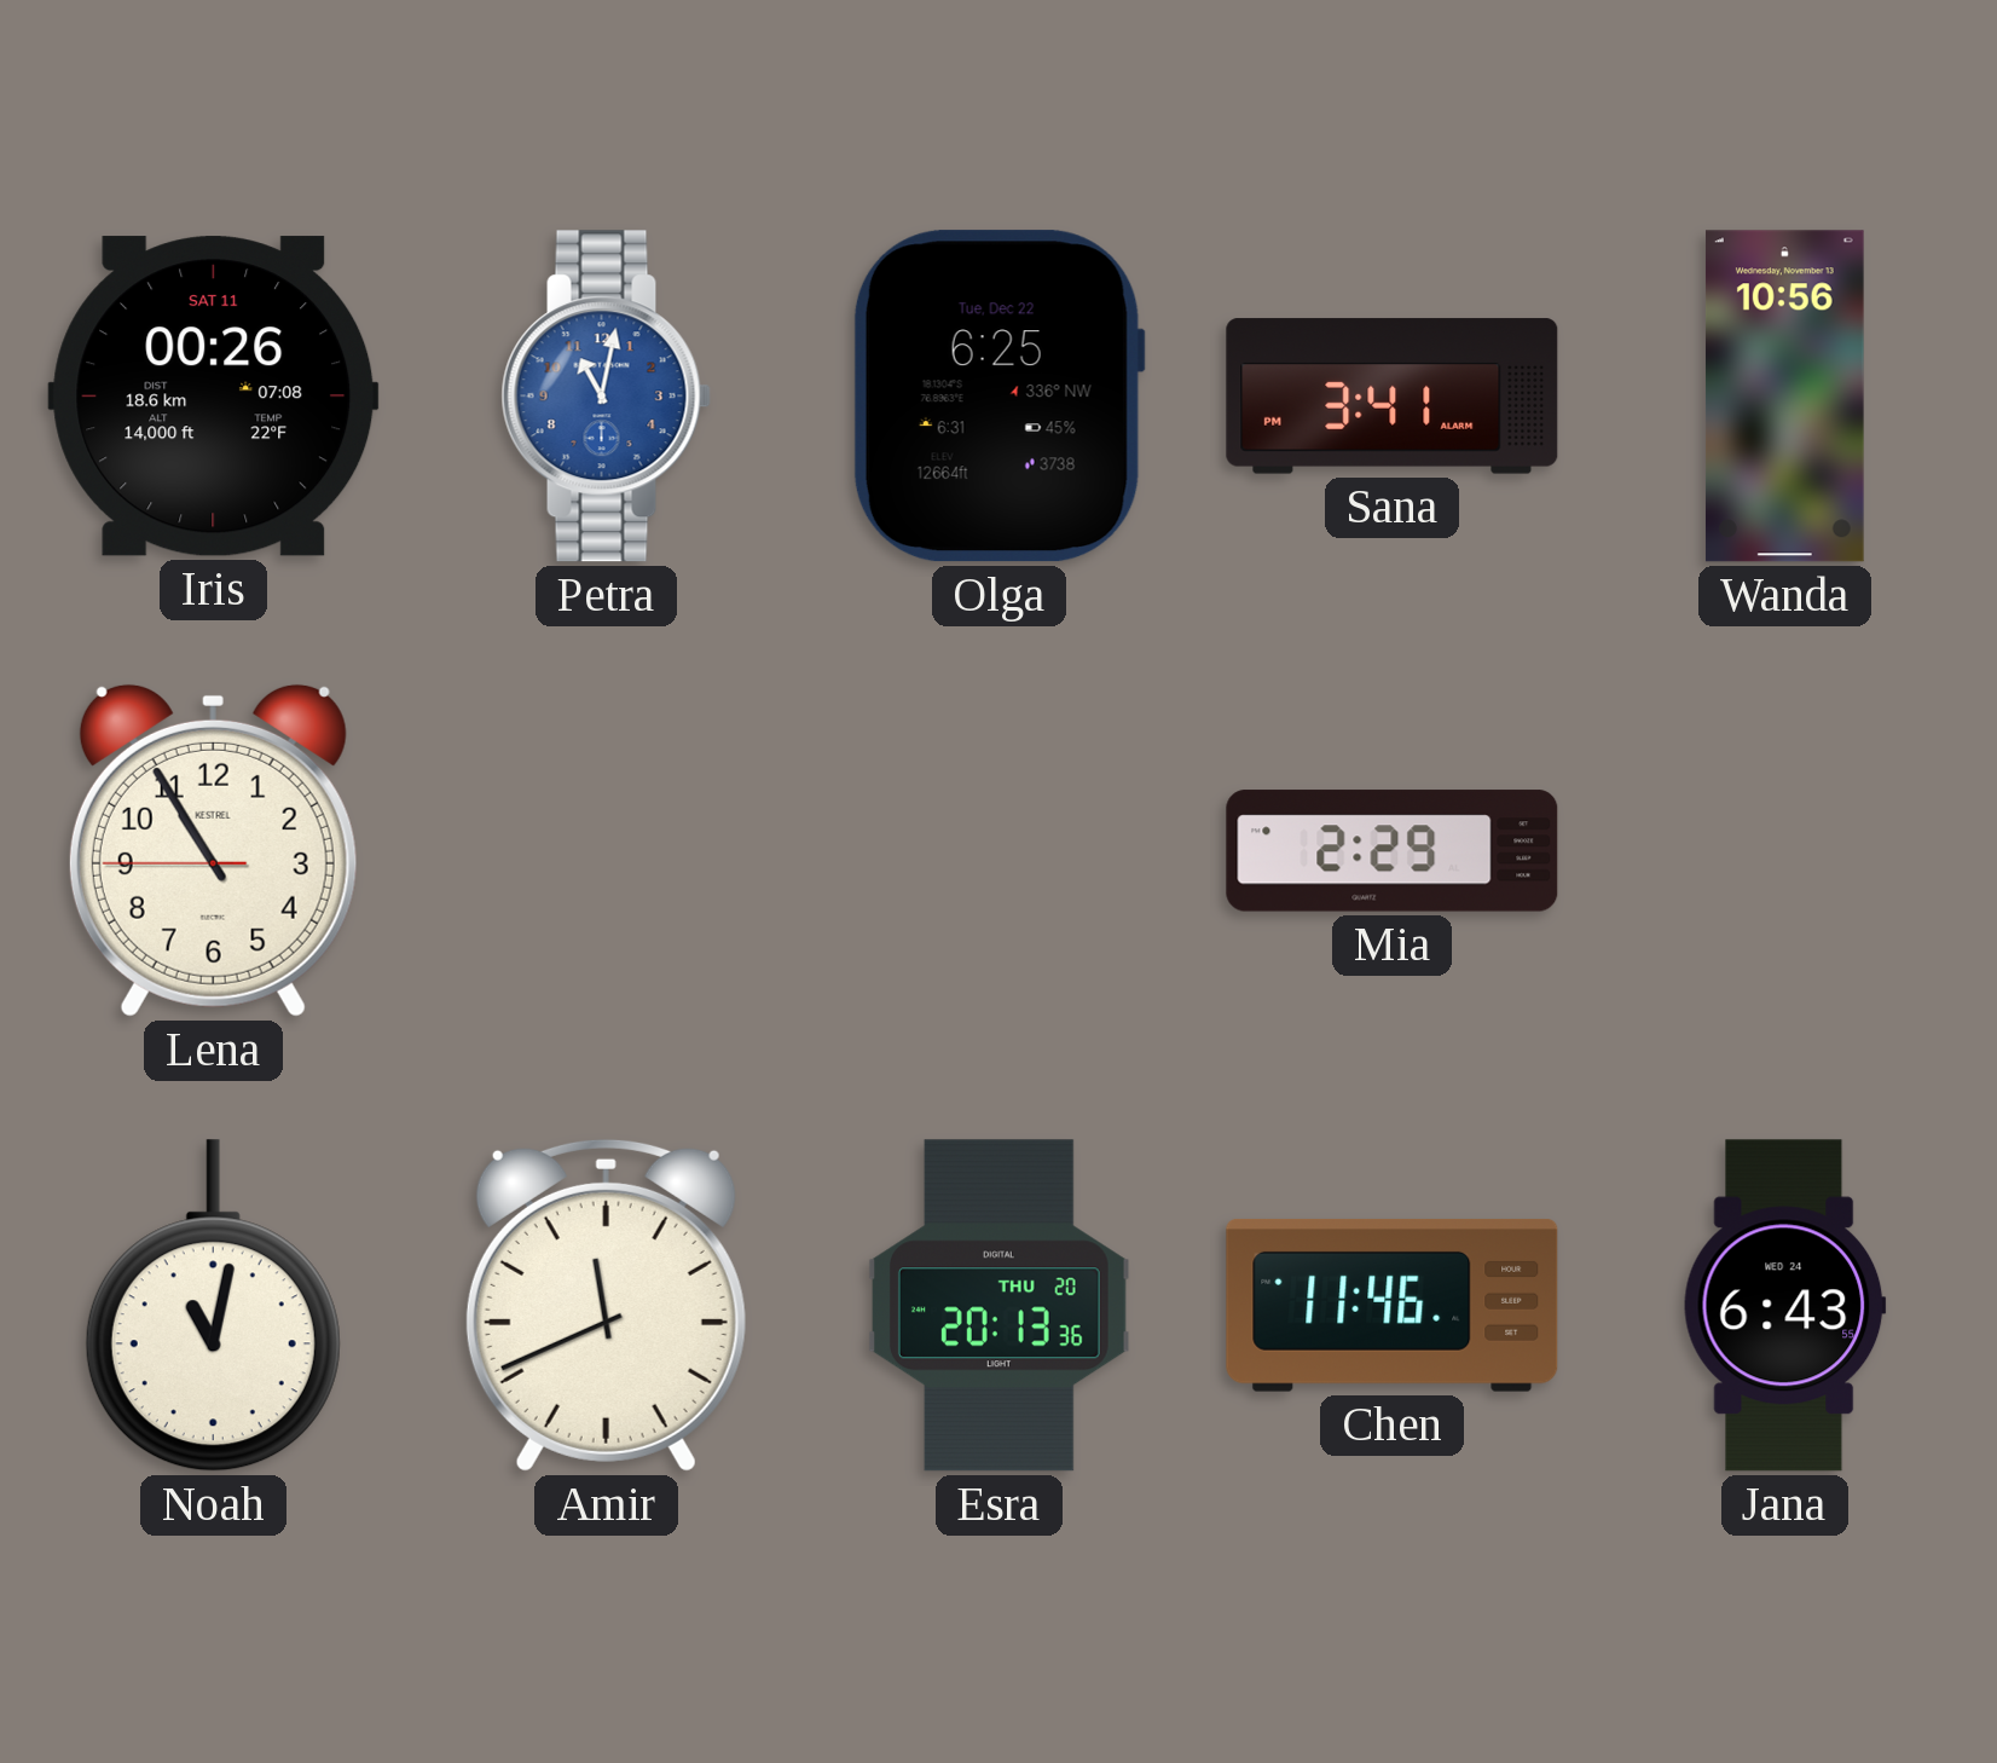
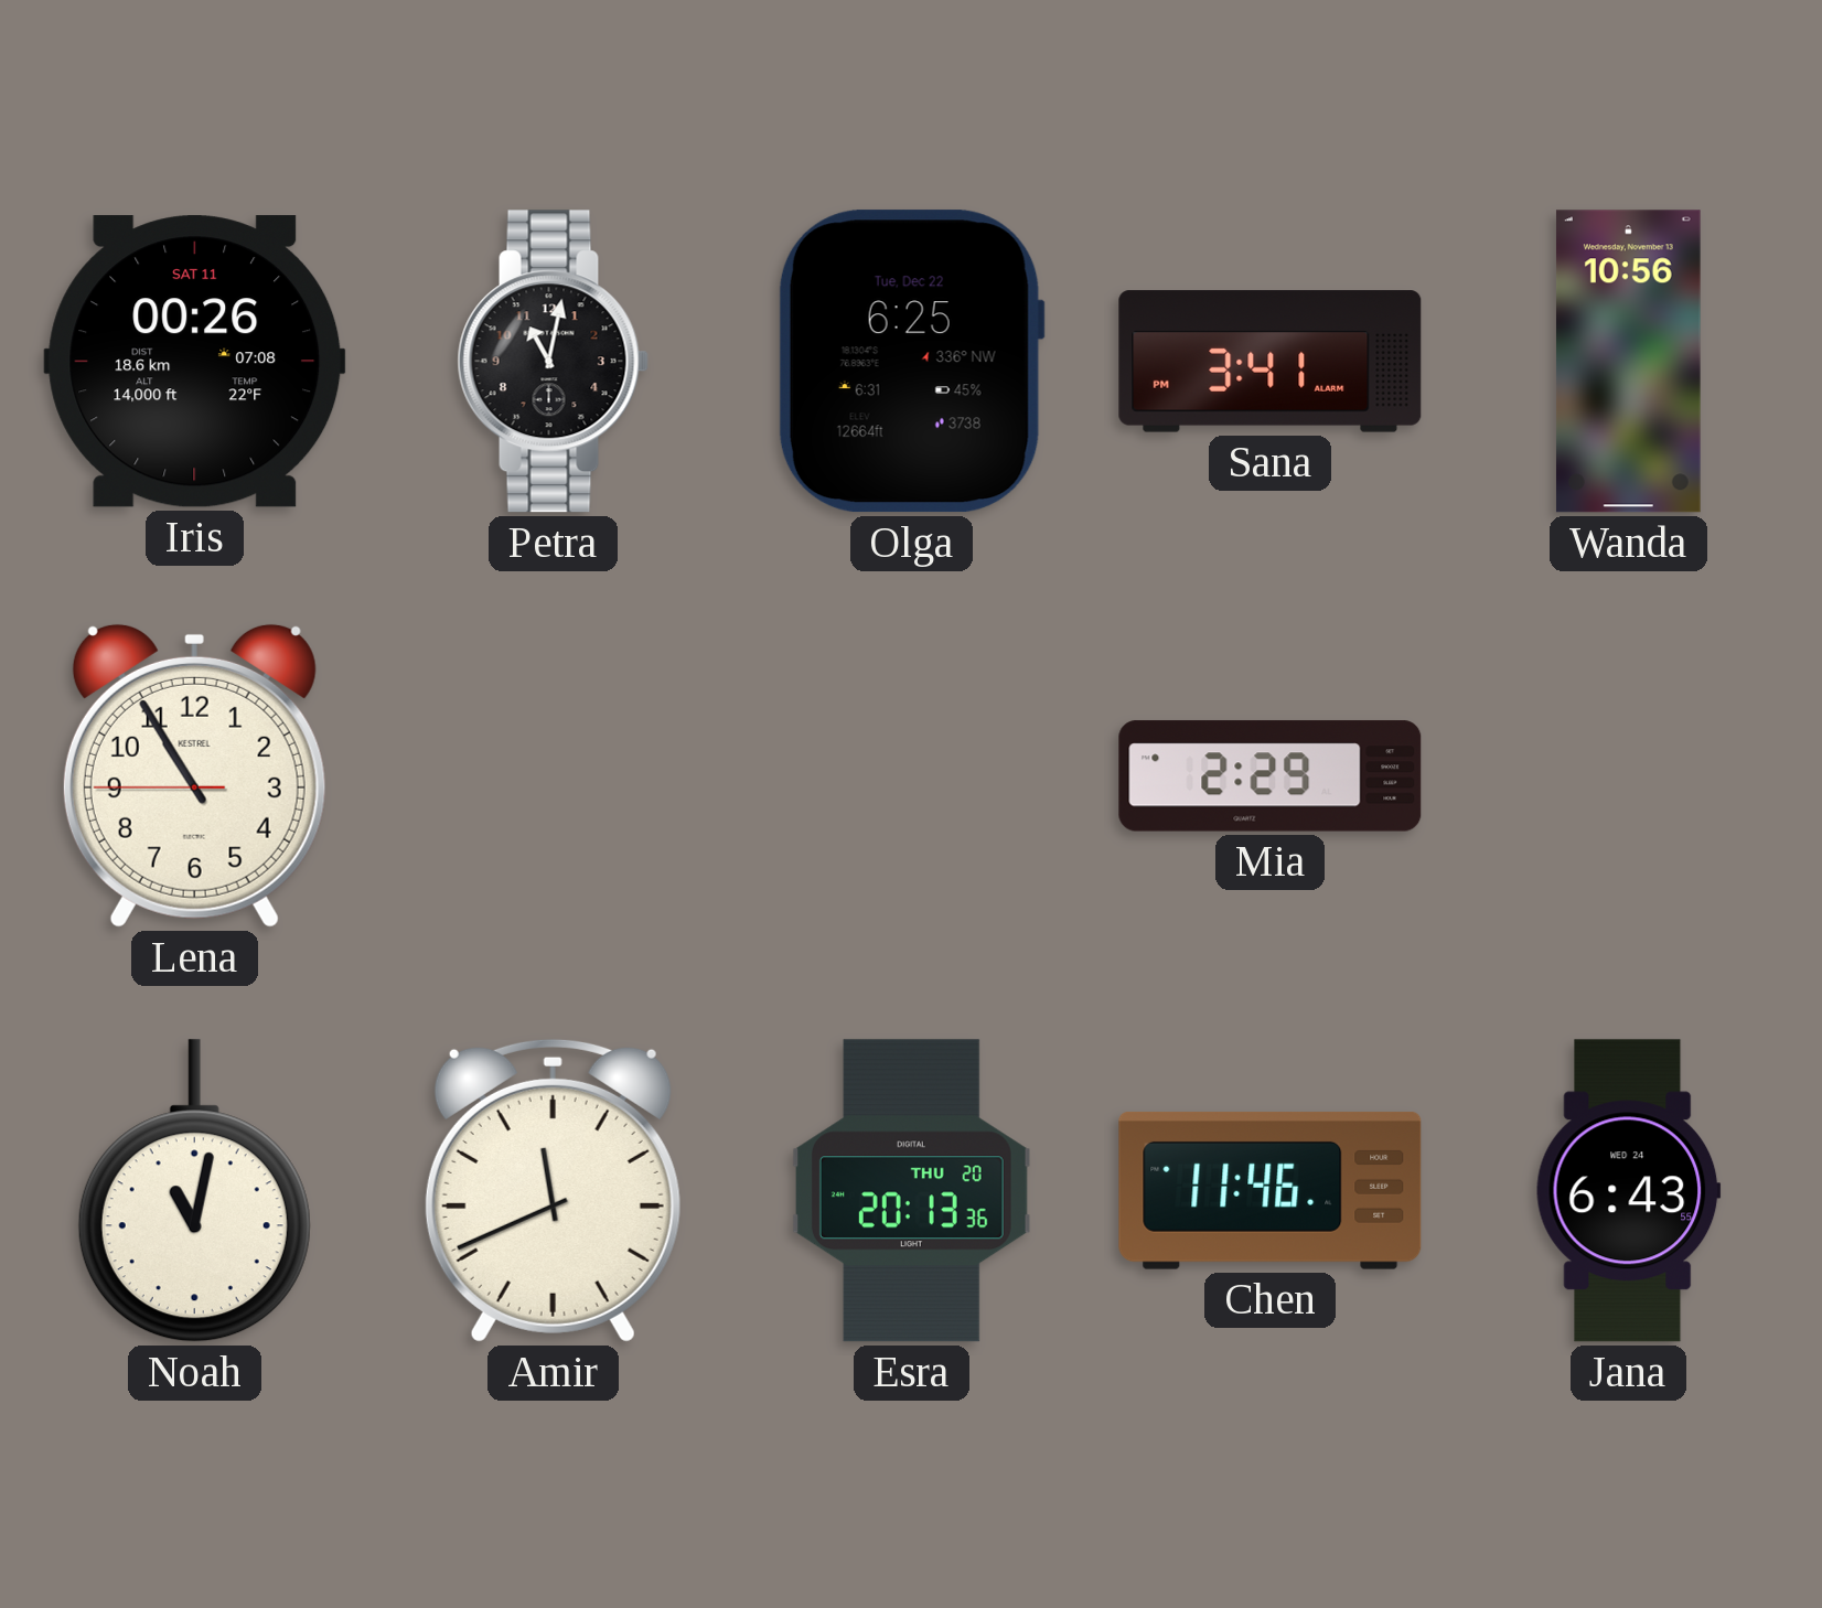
Petra dial: blue -> black
